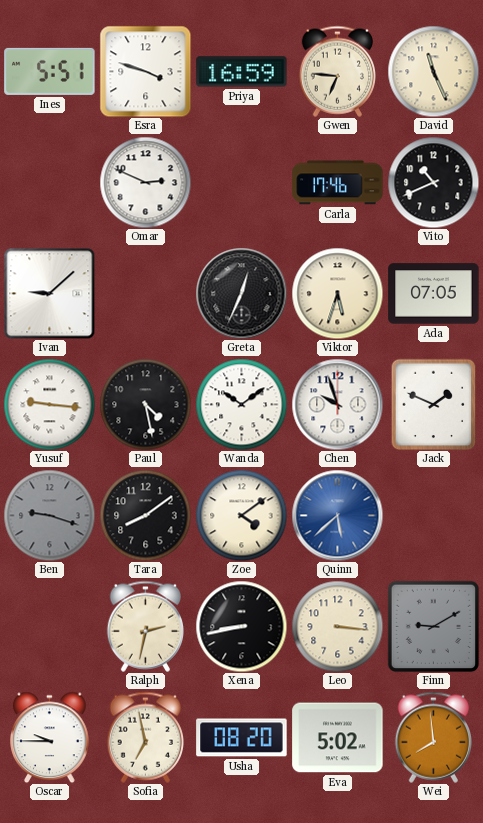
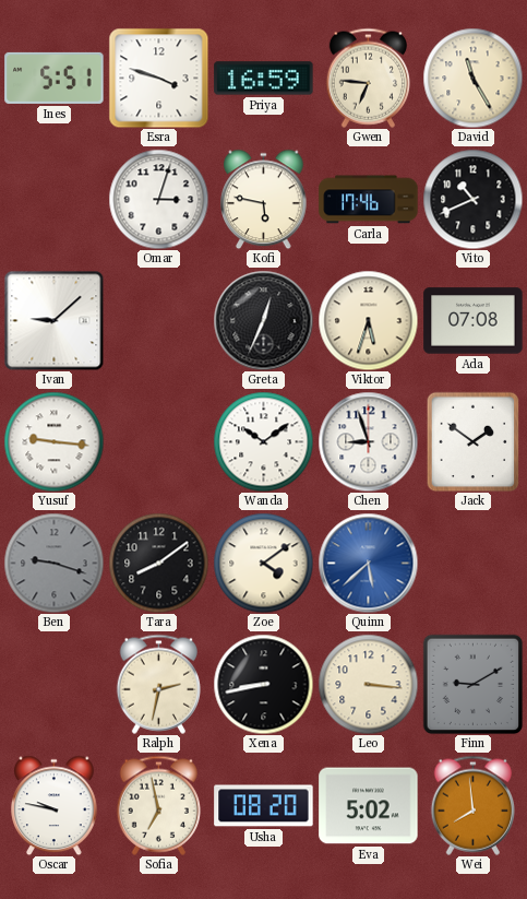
David: 11:26 -> 11:25
Omar: 2:49 -> 3:03
Kofi: none -> 5:47
Ada: 07:05 -> 07:08
Paul: 4:28 -> none
Chen: 9:57 -> 8:57
Jack: 1:49 -> 1:51
Oscar: 9:45 -> 9:47
